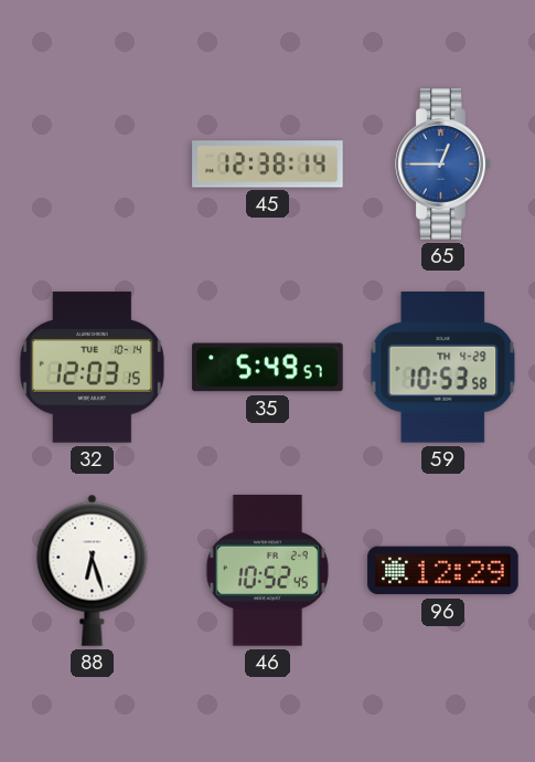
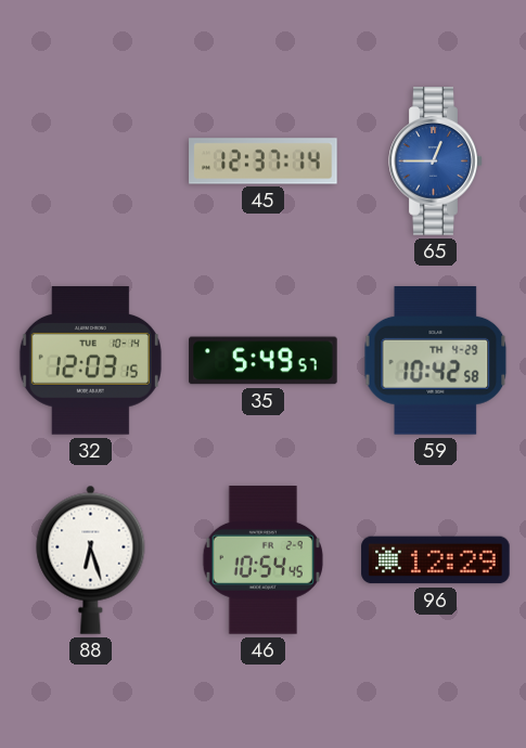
45: 12:38 -> 12:37
59: 10:53 -> 10:42
46: 10:52 -> 10:54
